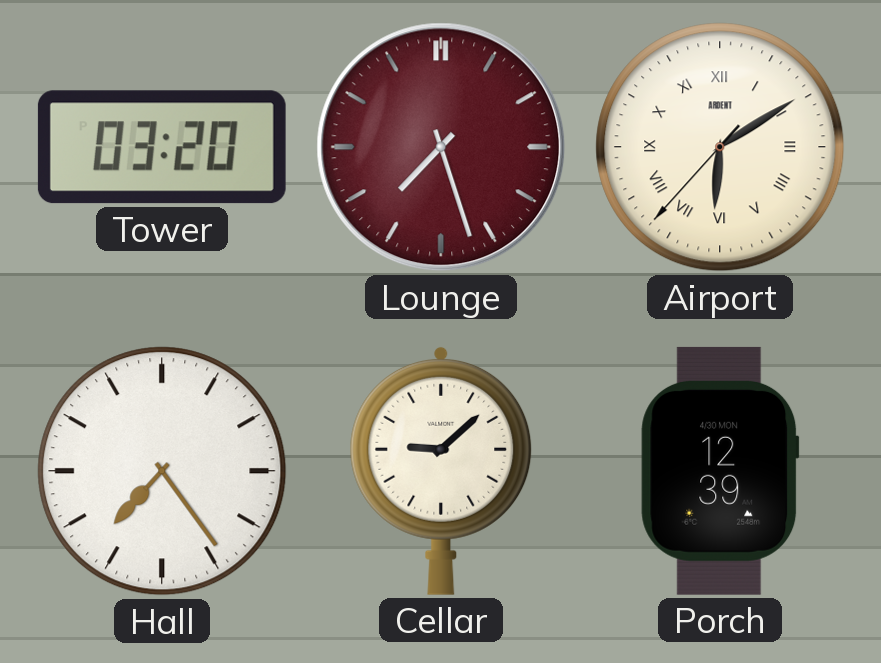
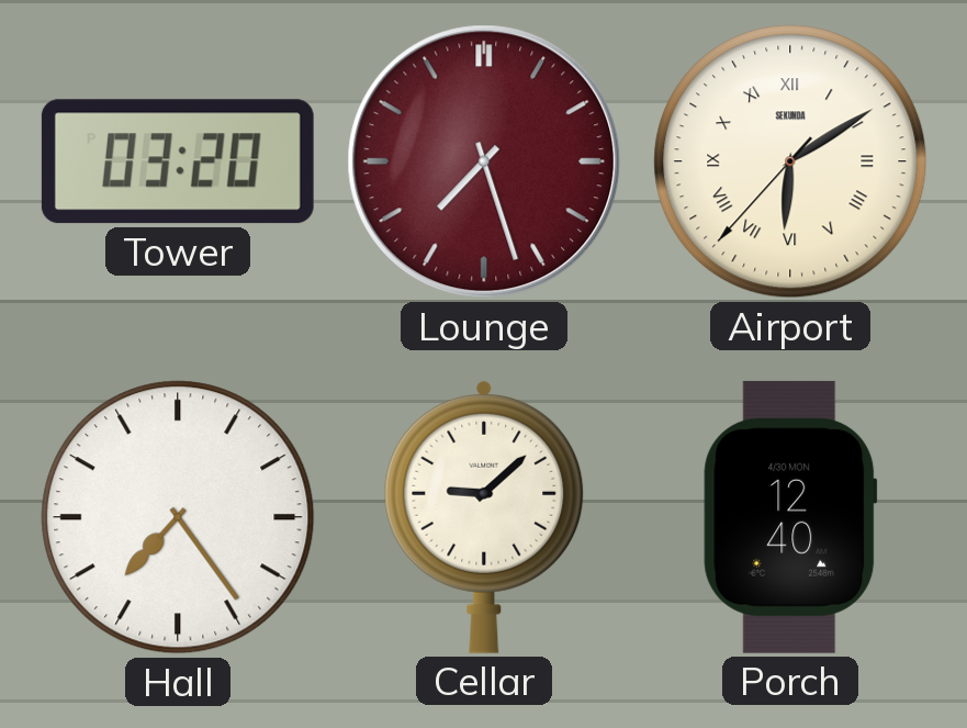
Airport brand: ARDENT -> SEKUNDA
Porch: 12:39 -> 12:40
